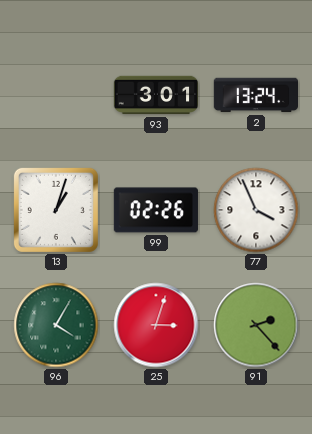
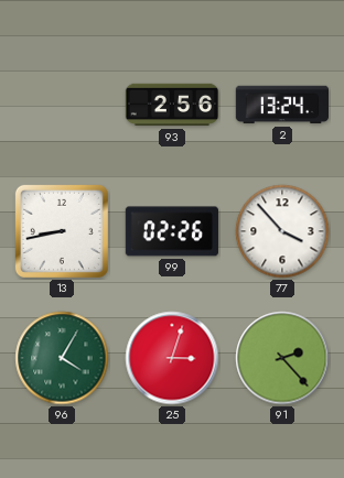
93: 3:01 -> 2:56
13: 1:03 -> 8:43
77: 3:56 -> 3:53
